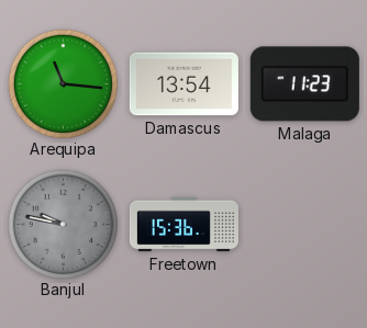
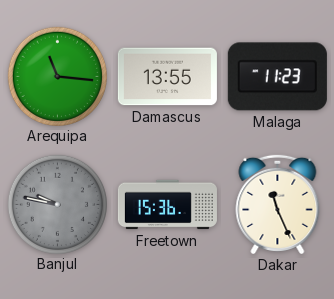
Damascus: 13:54 -> 13:55
Dakar: none -> 11:26
